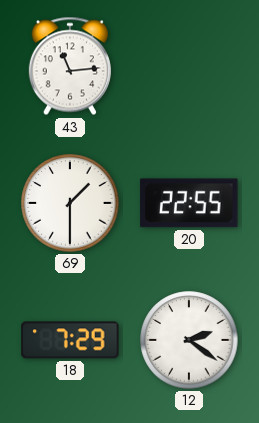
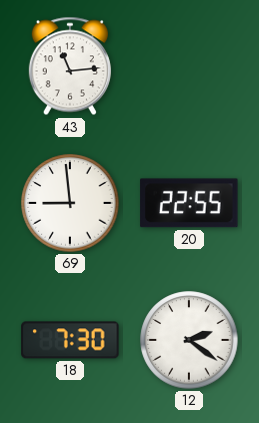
69: 1:30 -> 8:59
18: 7:29 -> 7:30
